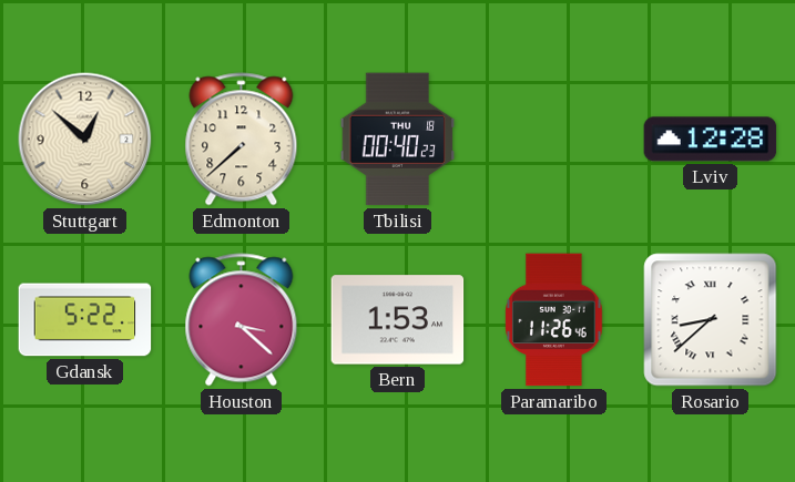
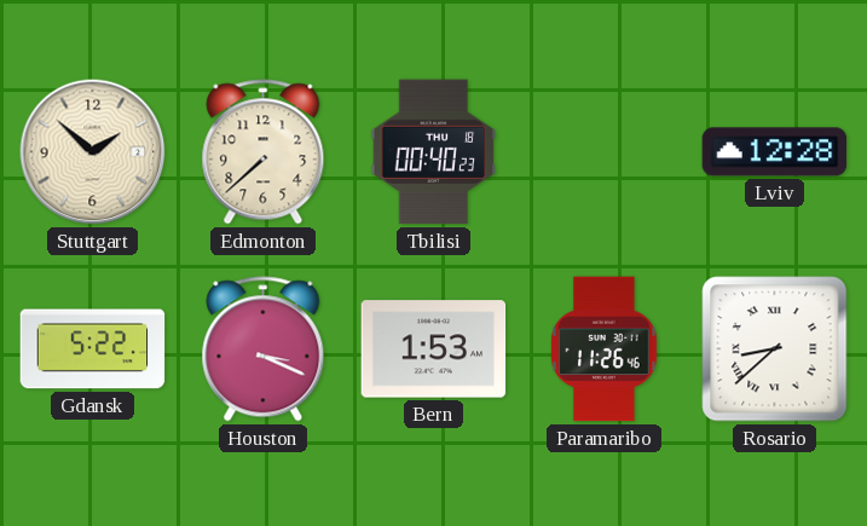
Stuttgart: 12:52 -> 1:52
Houston: 3:22 -> 3:19
